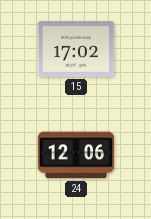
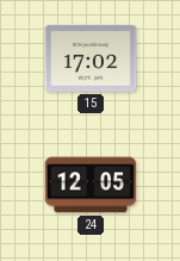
24: 12:06 -> 12:05
